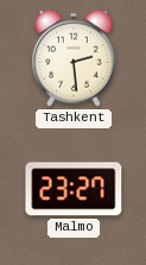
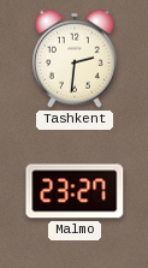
Tashkent: 2:29 -> 2:31
